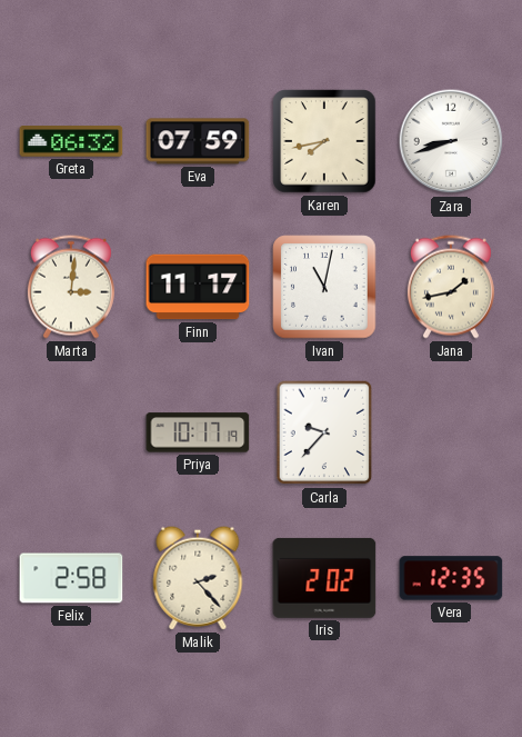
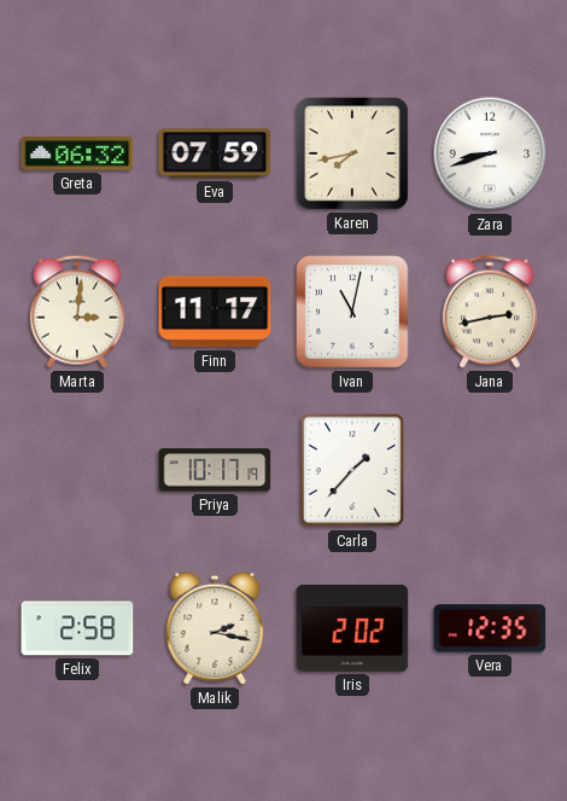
Jana: 1:43 -> 2:43
Carla: 9:37 -> 1:37
Malik: 2:23 -> 2:17
